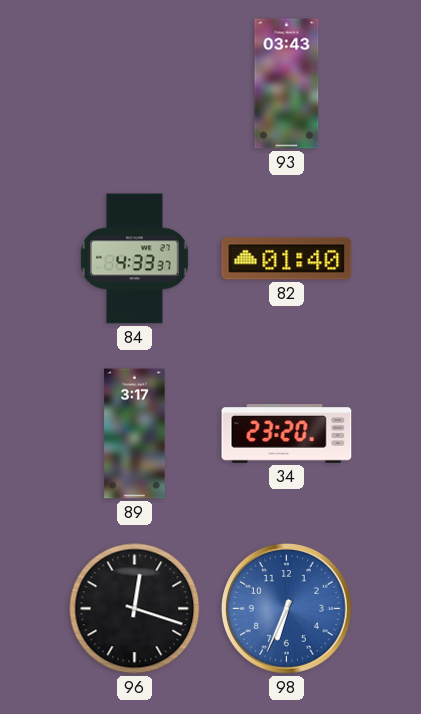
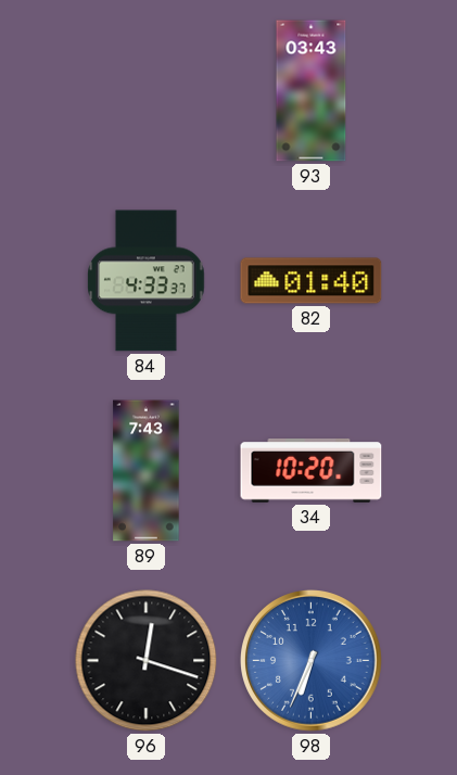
89: 3:17 -> 7:43
34: 23:20 -> 10:20
